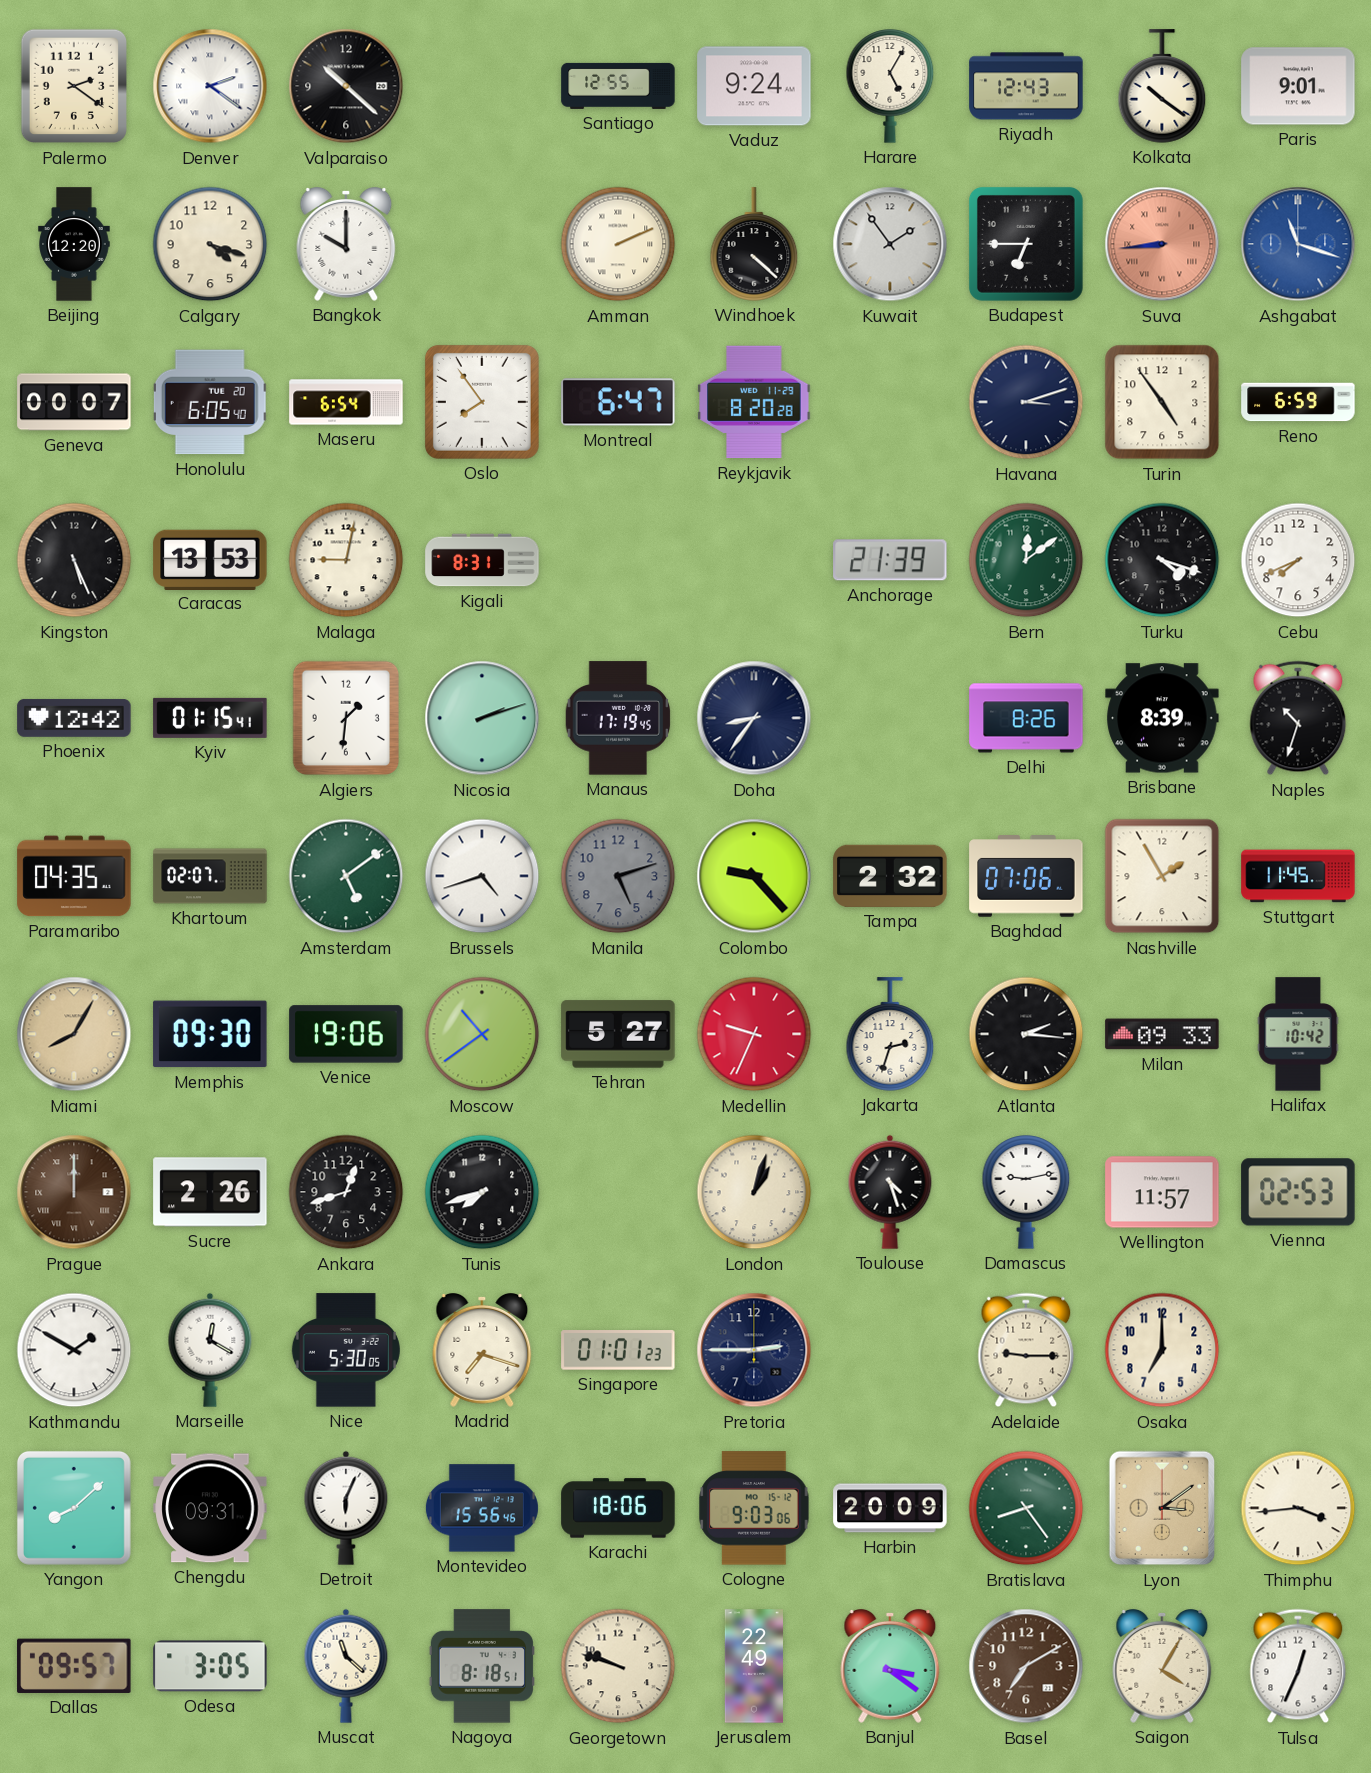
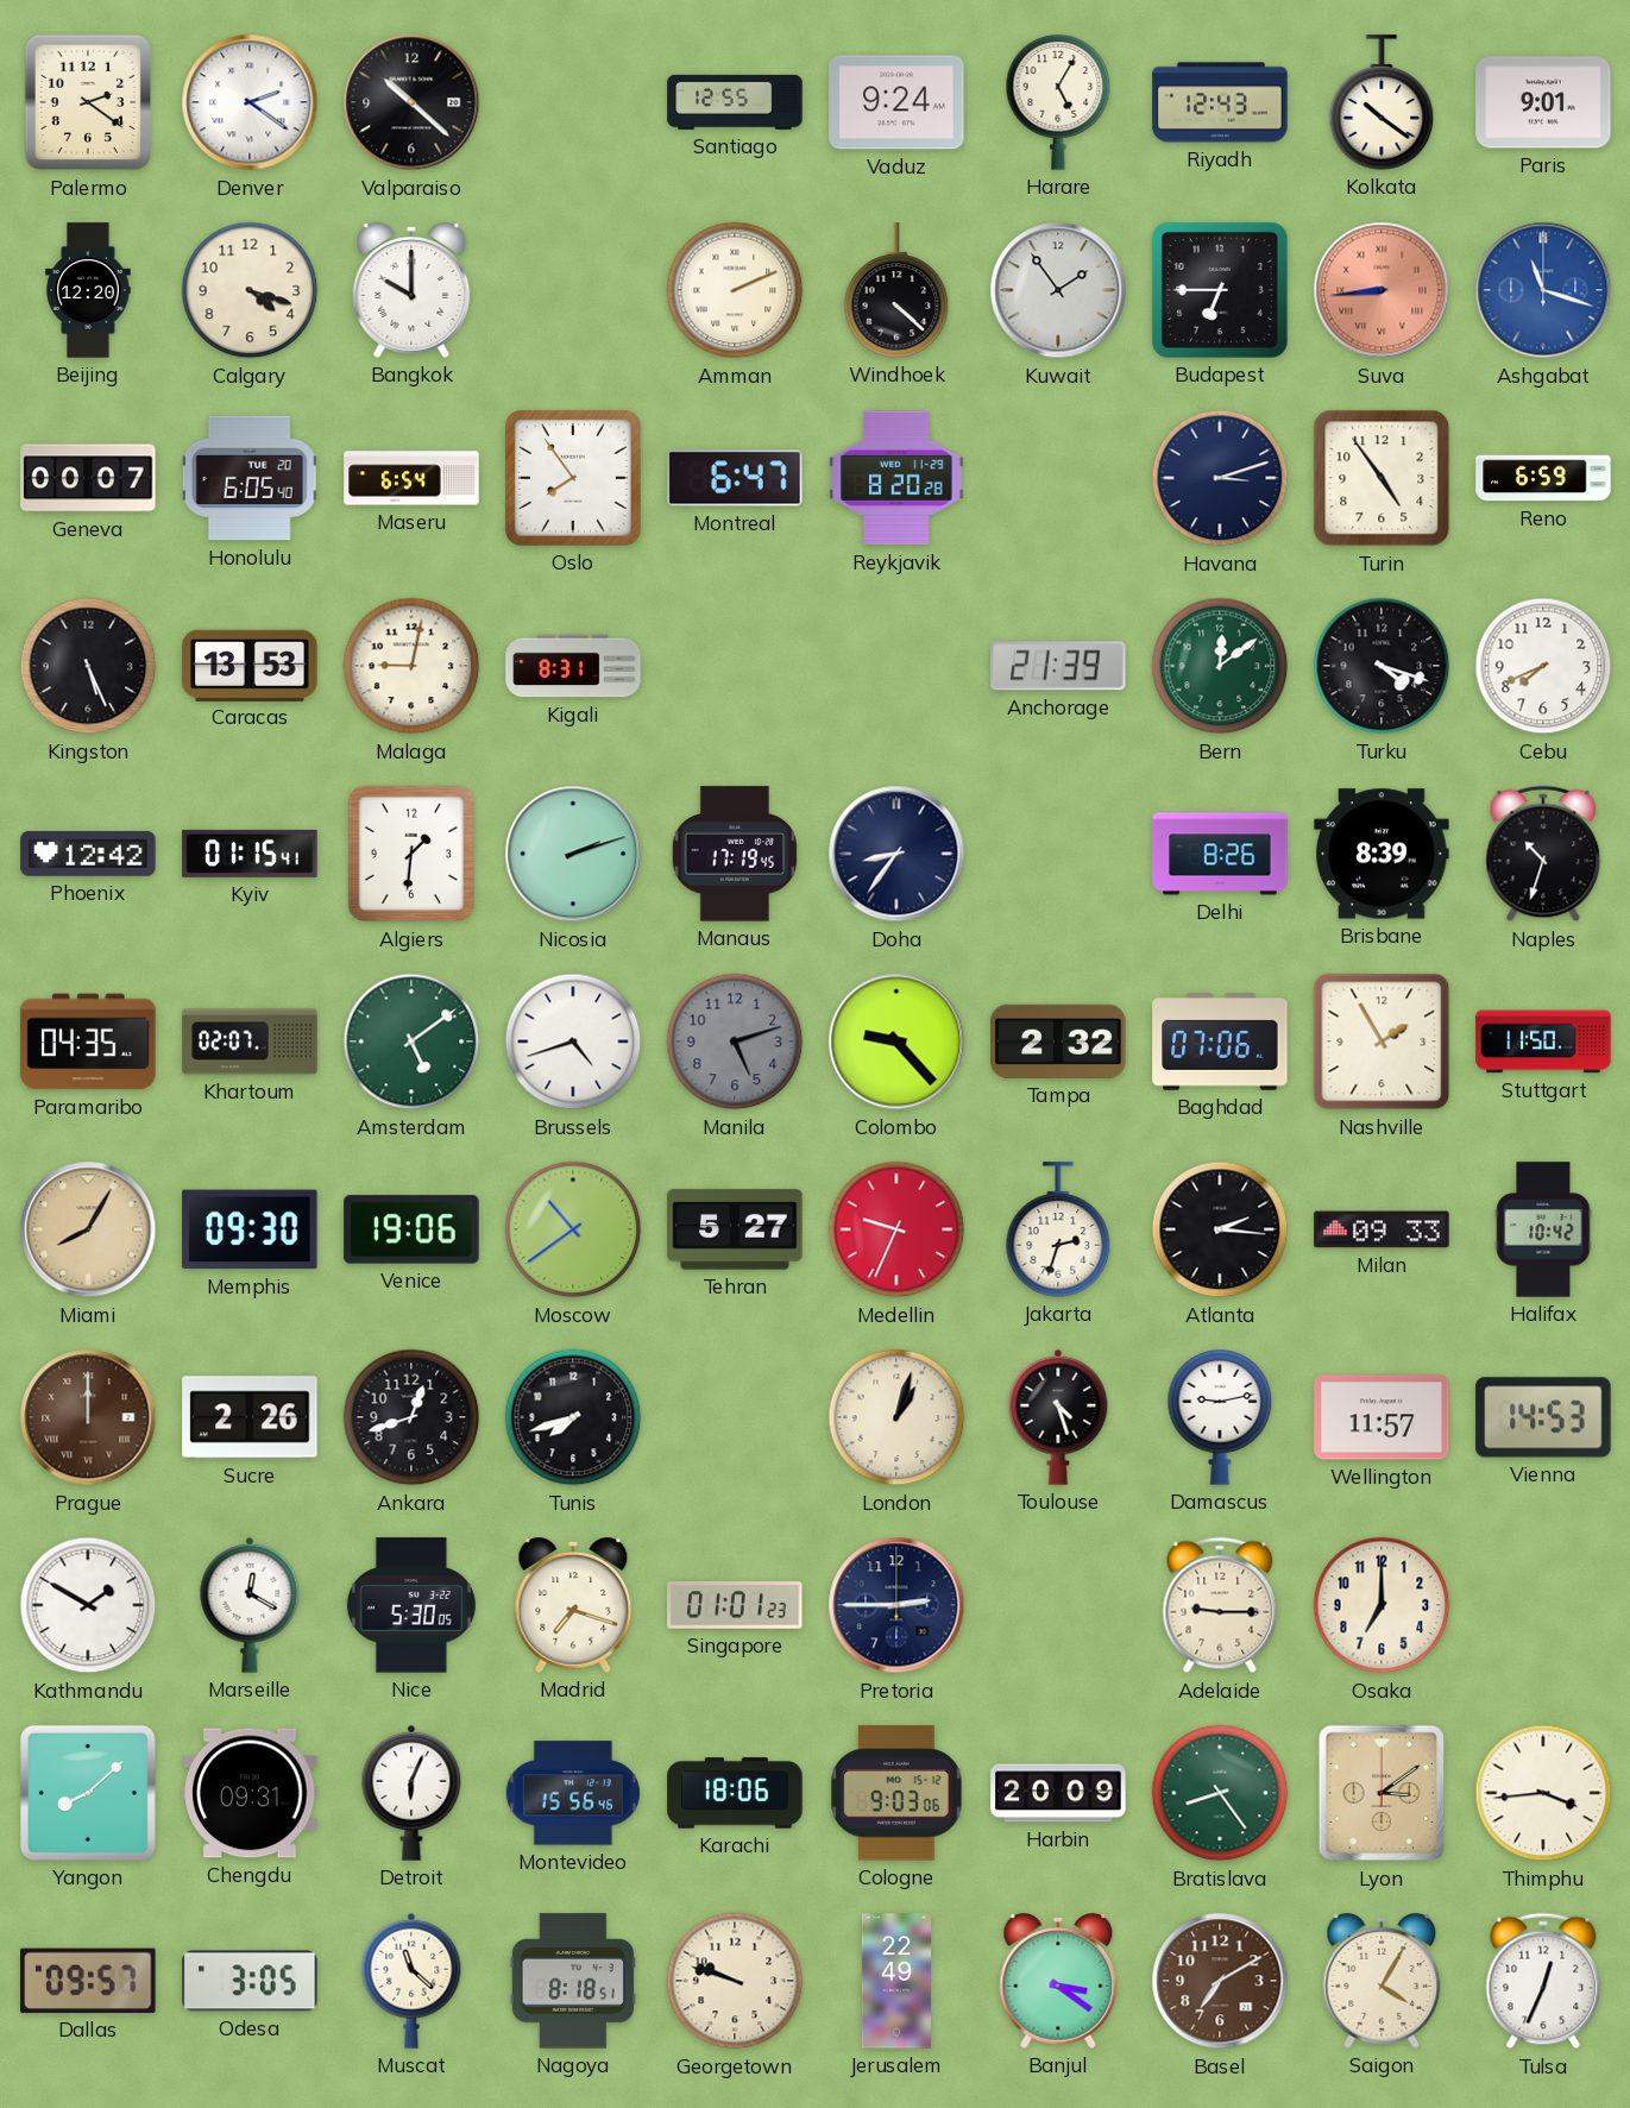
Stuttgart: 11:45 -> 11:50
Vienna: 02:53 -> 14:53
